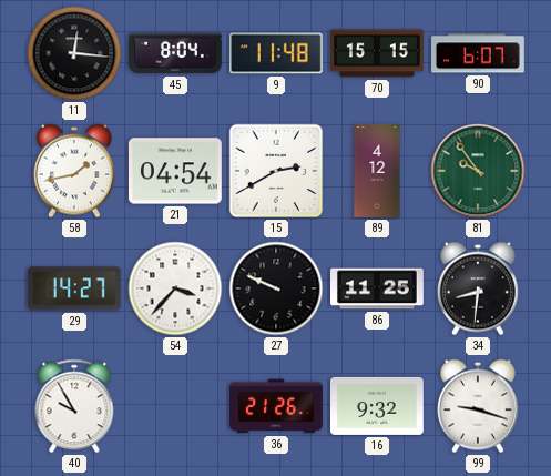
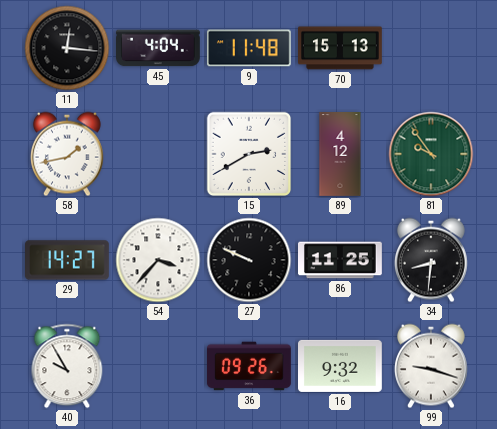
45: 8:04 -> 4:04
70: 15:15 -> 15:13
90: 6:07 -> none
21: 04:54 -> none
36: 21:26 -> 09:26
